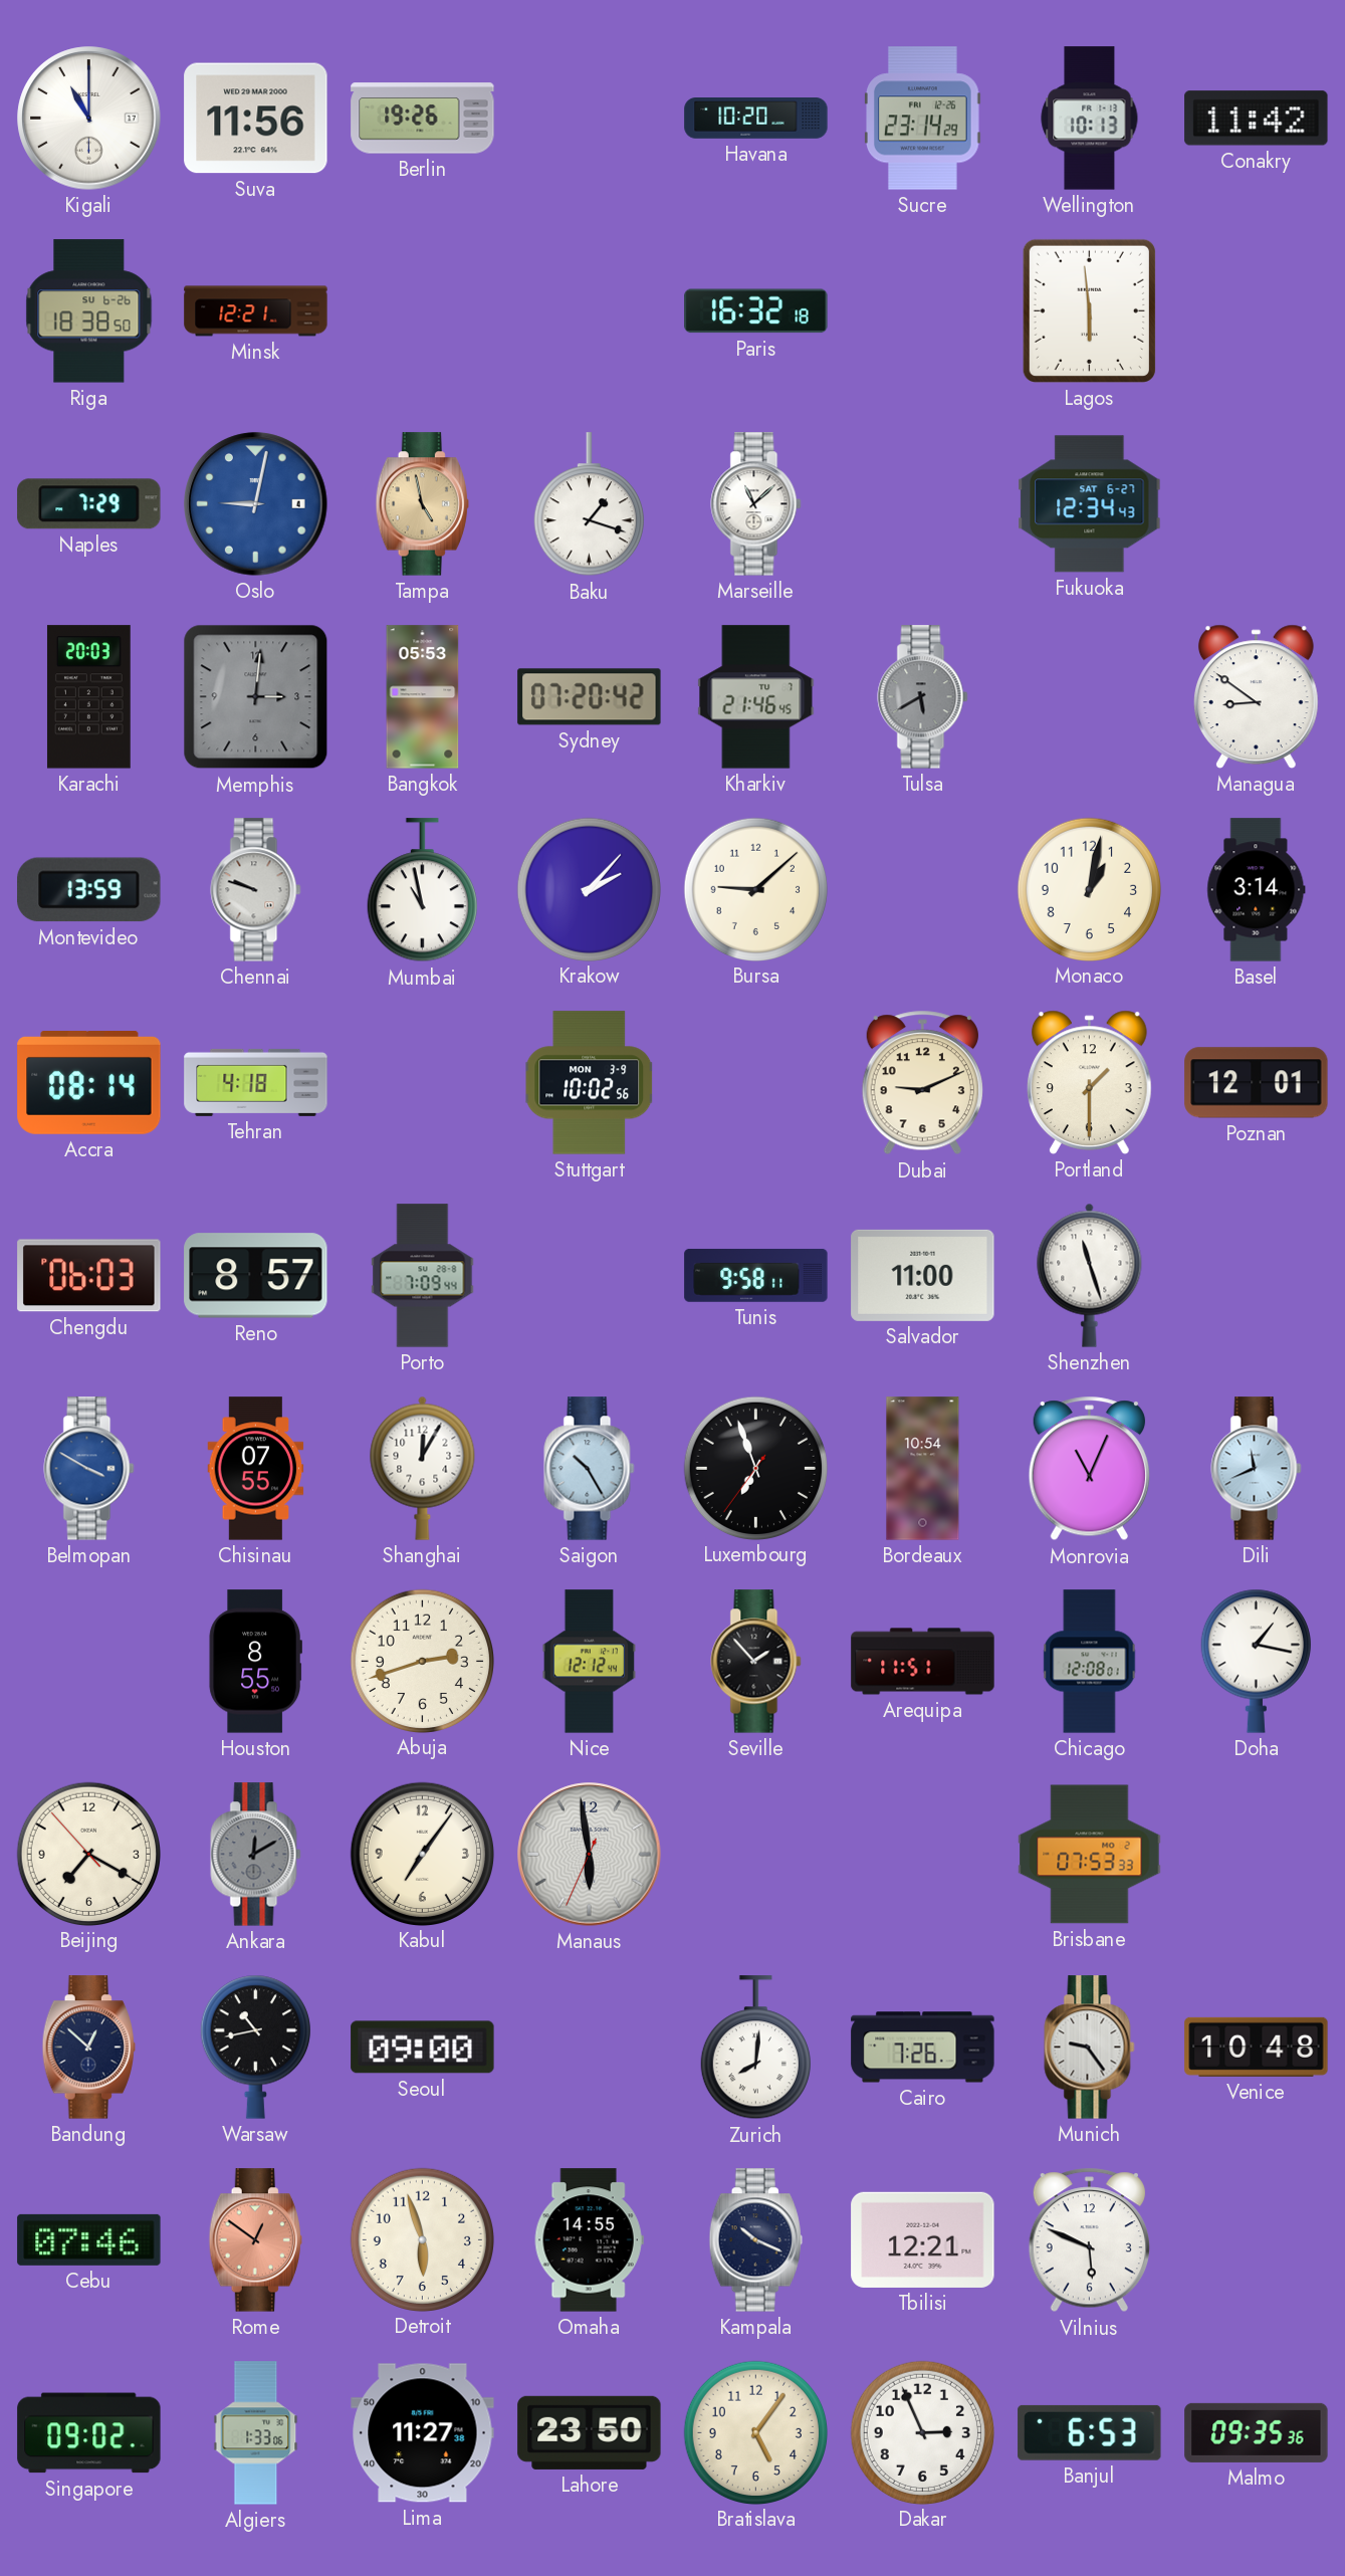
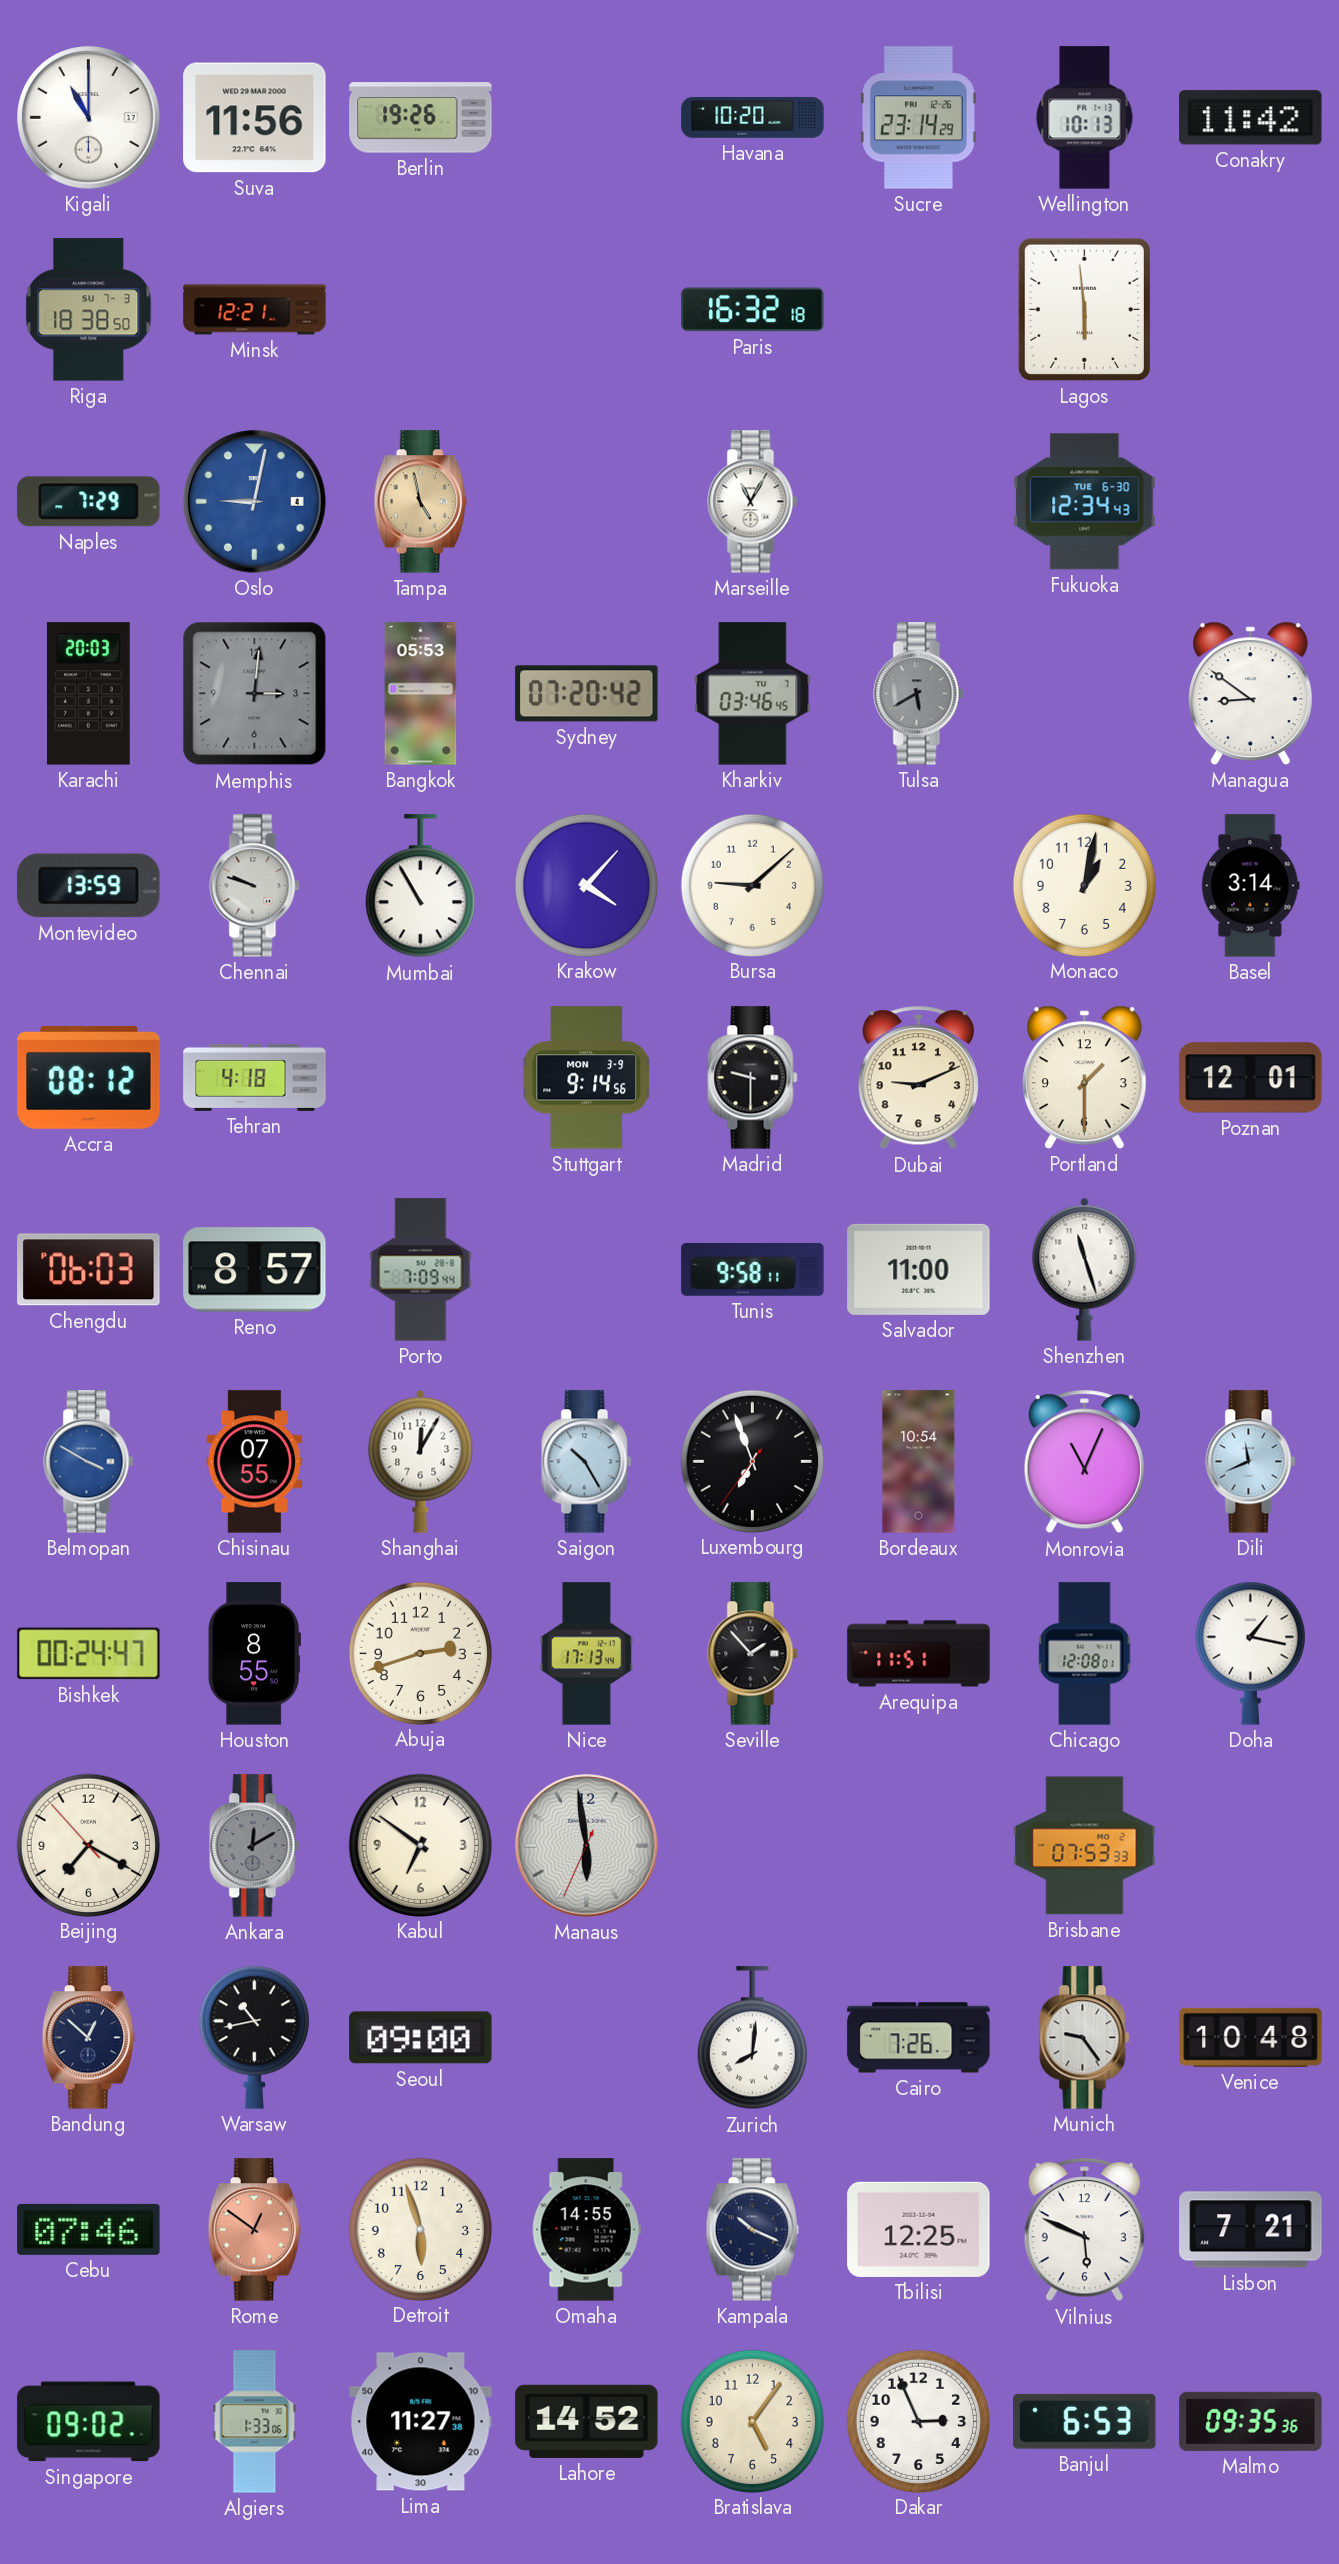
Riga date: SU 6-26 -> SU 7-3
Baku: 1:18 -> none
Marseille: 11:08 -> 11:05
Fukuoka date: SAT 6-27 -> TUE 6-30
Kharkiv: 21:46 -> 03:46
Mumbai: 10:58 -> 10:55
Krakow: 2:07 -> 4:07
Accra: 08:14 -> 08:12
Stuttgart: 10:02 -> 9:14
Madrid: none -> 9:30
Bishkek: none -> 00:24
Nice: 12:12 -> 17:13
Kabul: 7:06 -> 6:51
Tbilisi: 12:21 -> 12:25
Lisbon: none -> 7:21
Lahore: 23:50 -> 14:52
